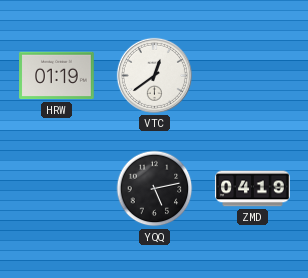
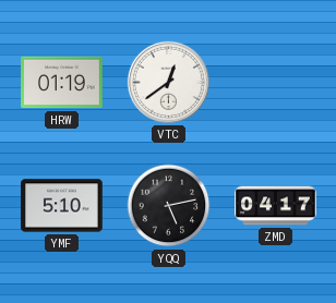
YMF: none -> 5:10
ZMD: 04:19 -> 04:17
